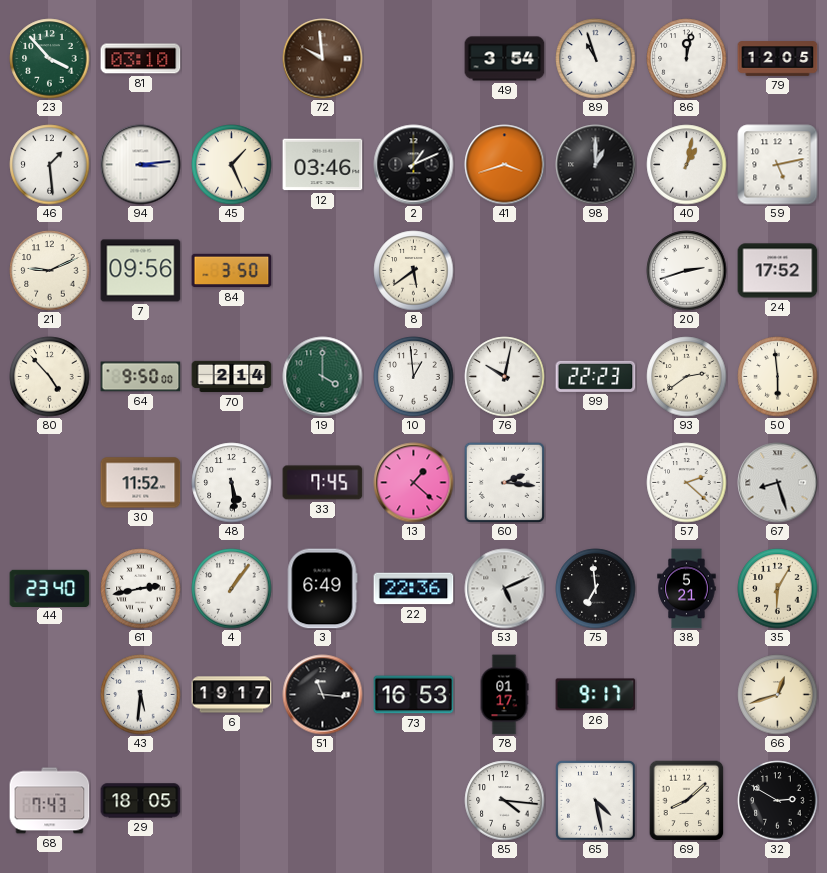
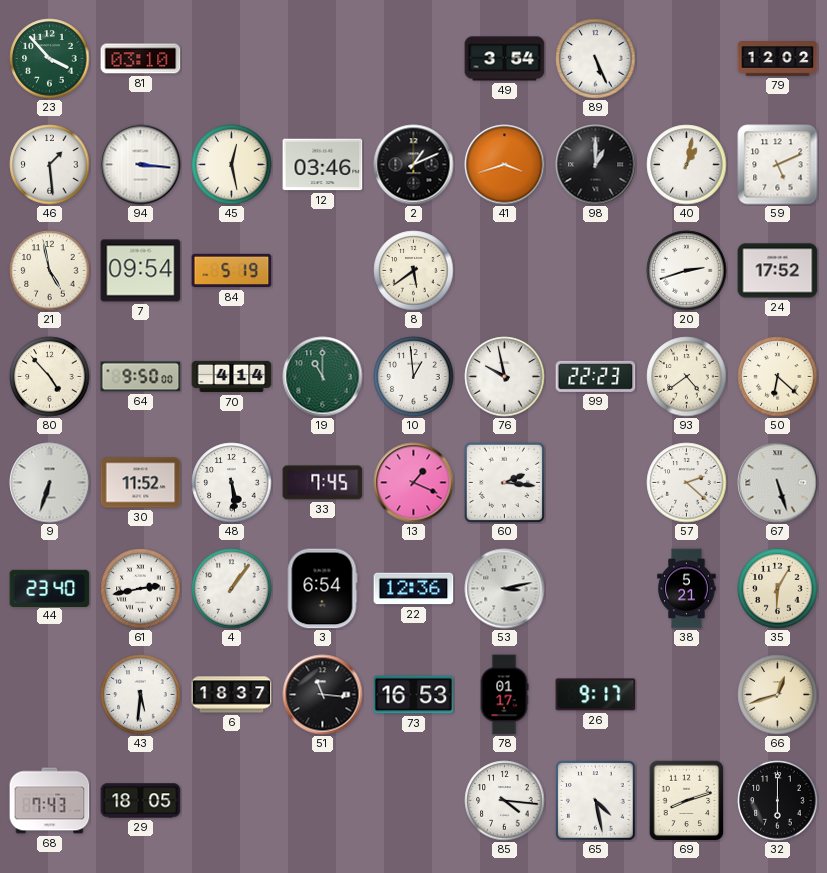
72: 9:59 -> none
89: 10:57 -> 5:26
86: 12:02 -> none
79: 12:05 -> 12:02
94: 3:14 -> 3:16
45: 1:26 -> 12:28
59: 5:13 -> 5:11
21: 9:11 -> 4:58
7: 09:56 -> 09:54
84: 3:50 -> 5:19
70: 2:14 -> 4:14
19: 4:00 -> 11:00
76: 10:02 -> 9:58
93: 2:39 -> 4:39
50: 5:59 -> 6:22
9: none -> 6:33
13: 1:22 -> 1:19
67: 8:27 -> 5:27
3: 6:49 -> 6:54
22: 22:36 -> 12:36
53: 5:11 -> 3:13
75: 6:59 -> none
6: 19:17 -> 18:37
69: 8:08 -> 8:12
32: 2:50 -> 6:00
